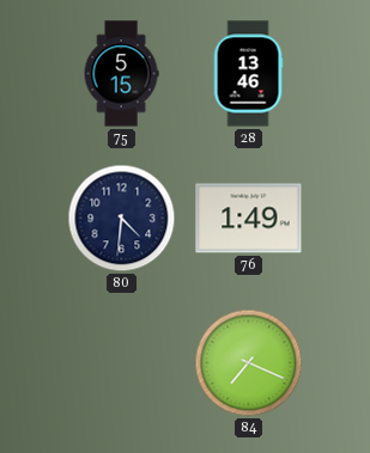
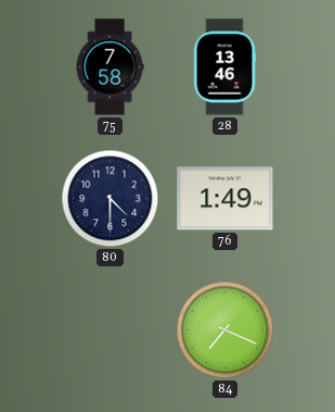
75: 5:15 -> 7:58
80: 4:31 -> 4:30
